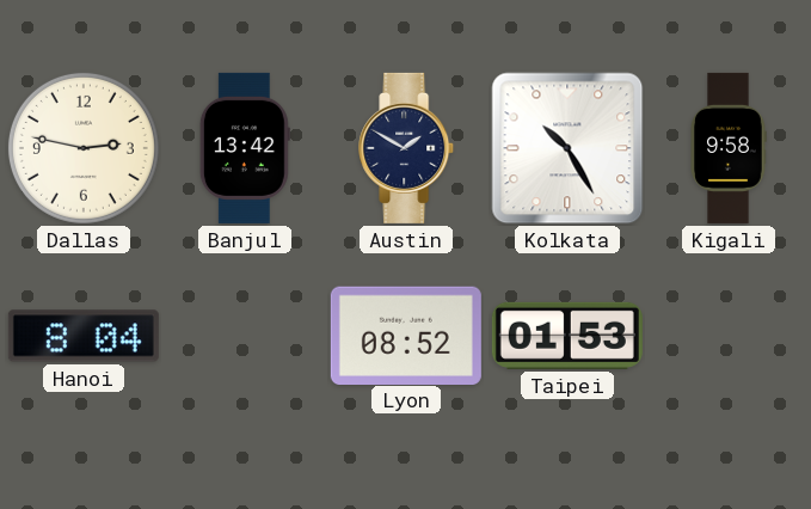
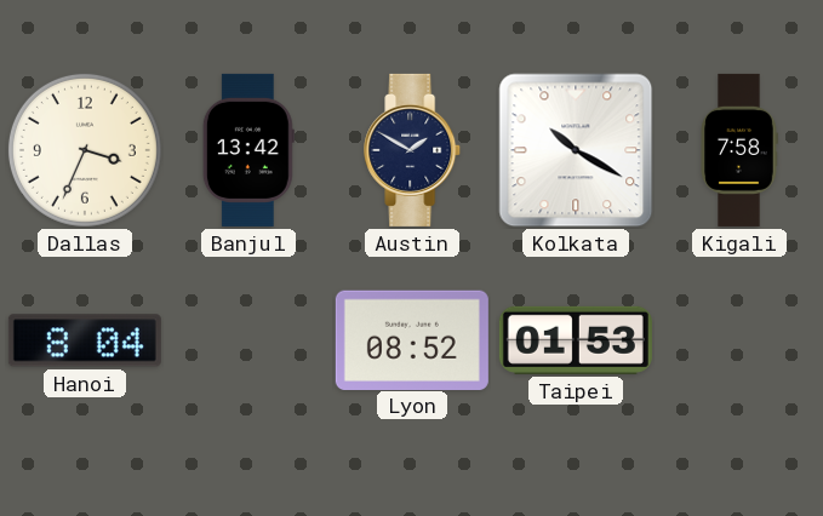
Dallas: 2:47 -> 3:34
Kolkata: 10:25 -> 10:20
Kigali: 9:58 -> 7:58
